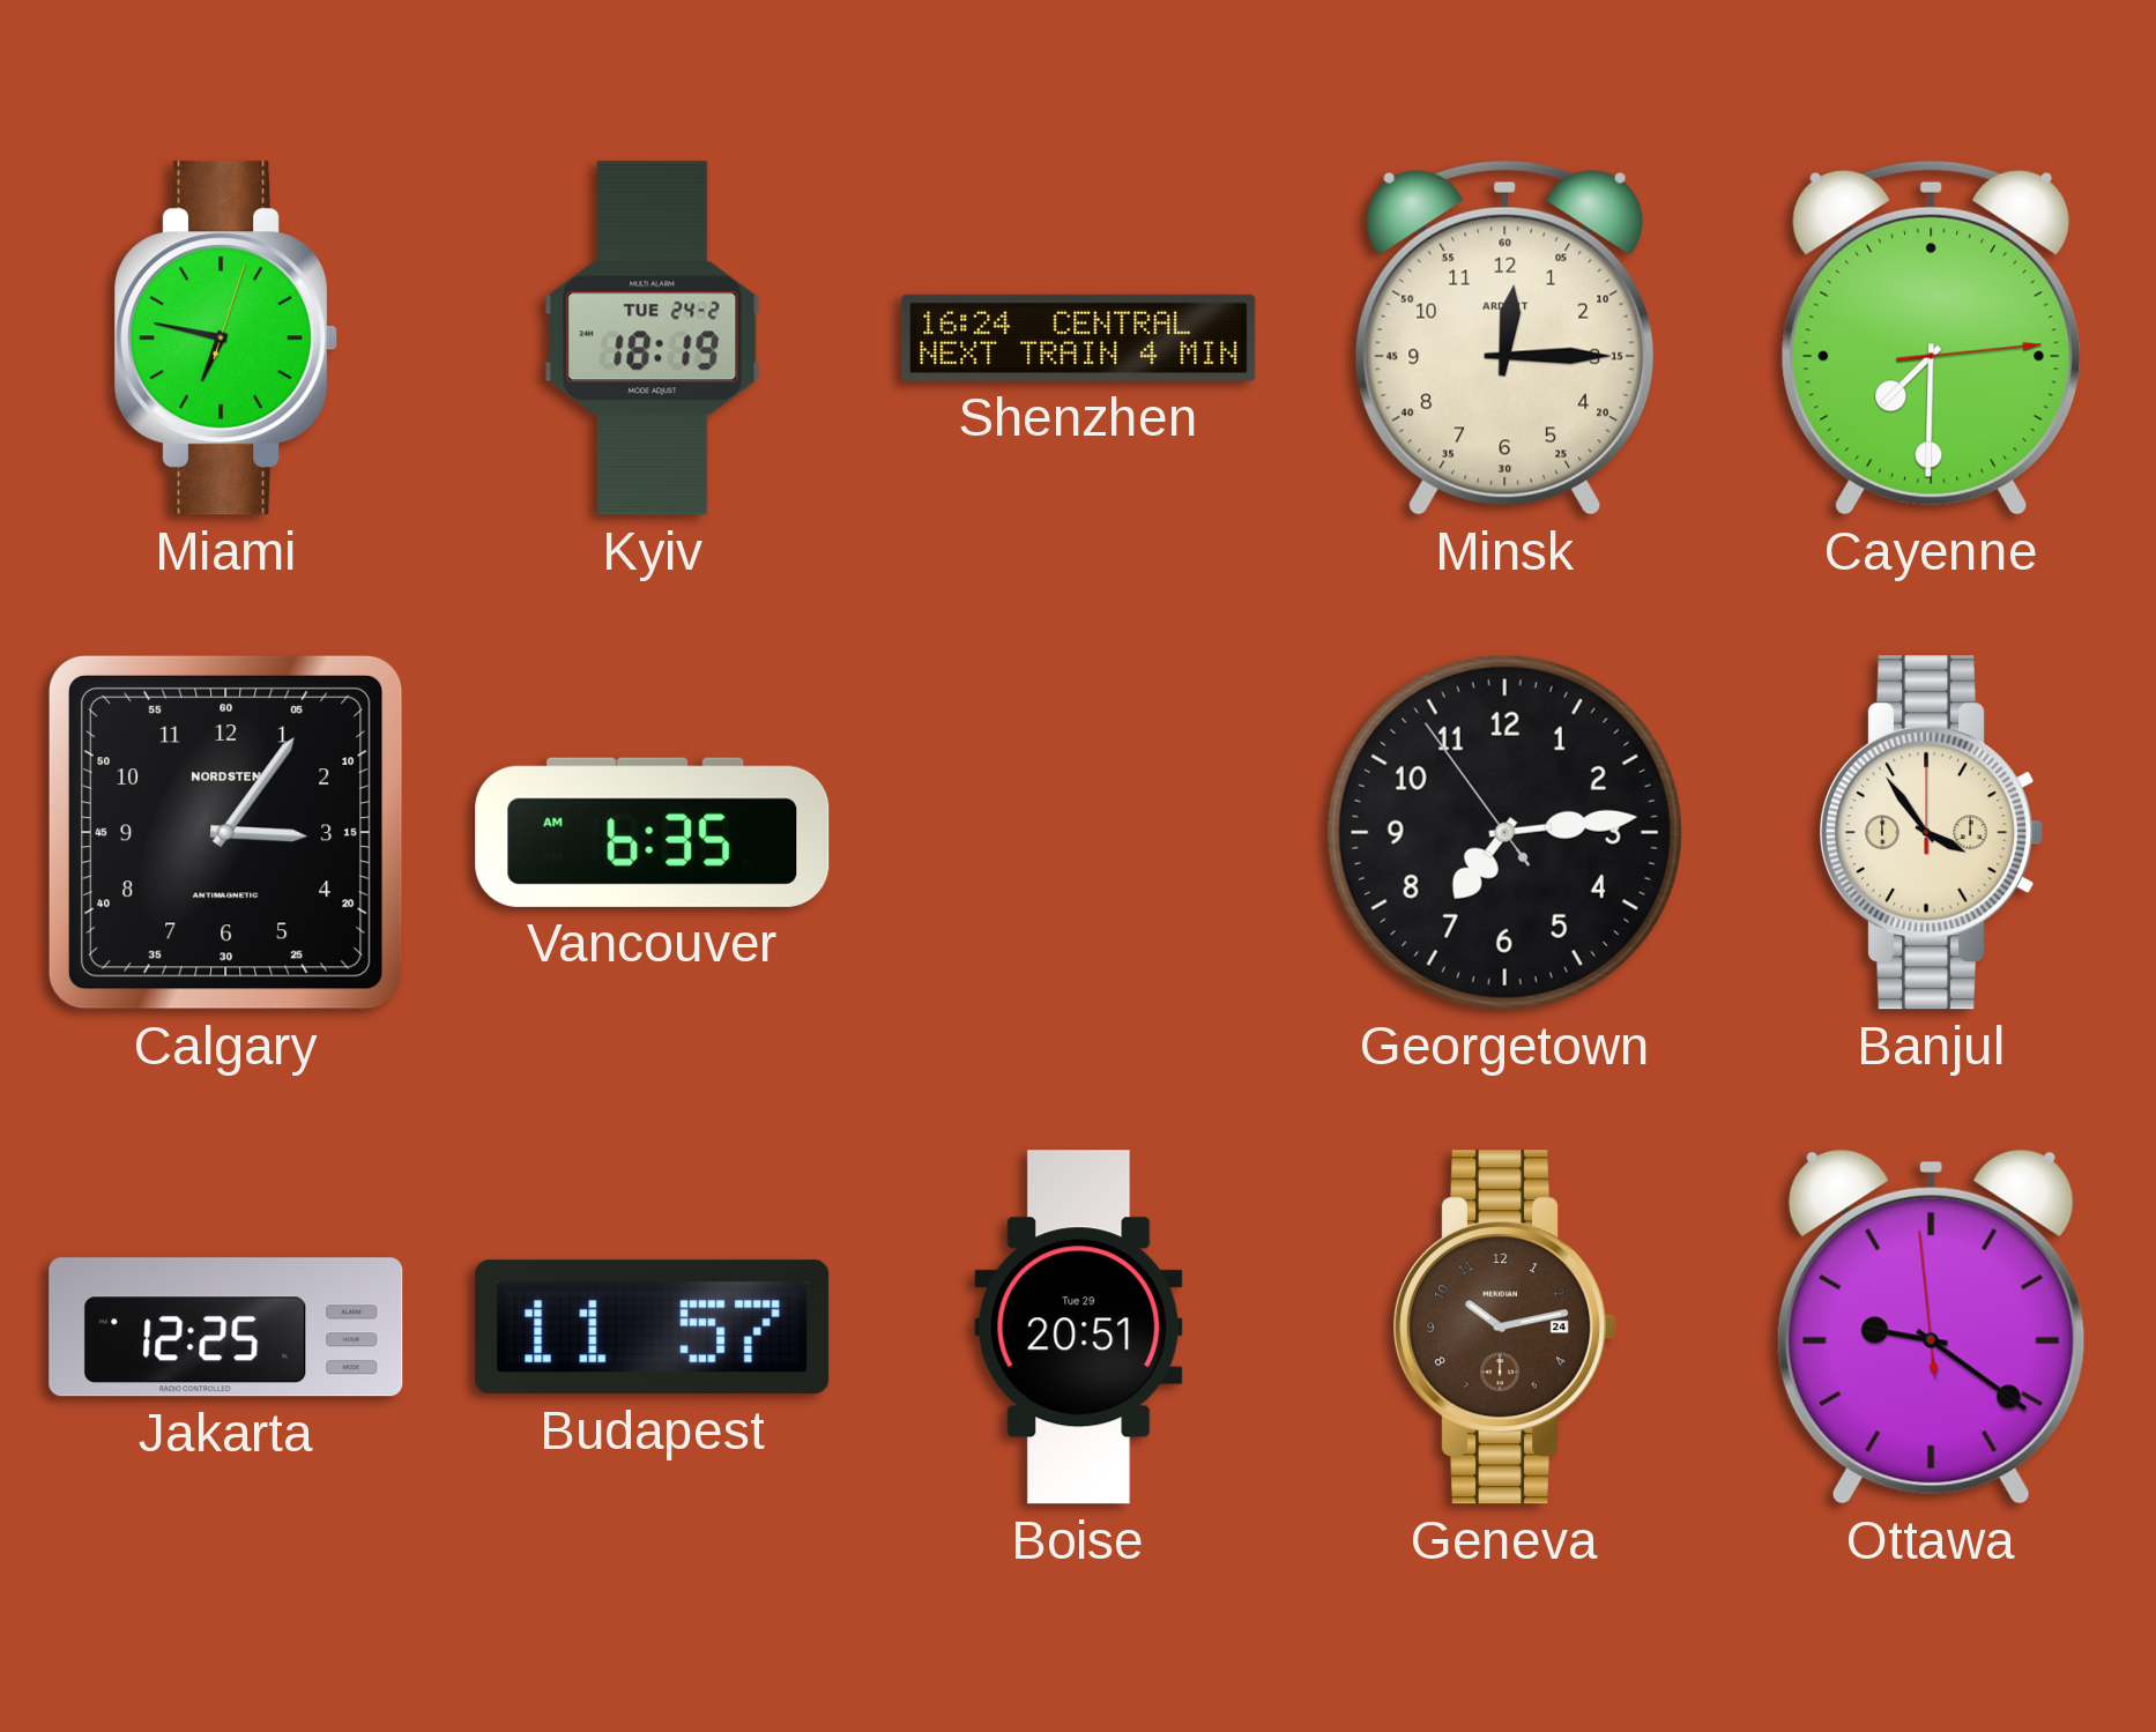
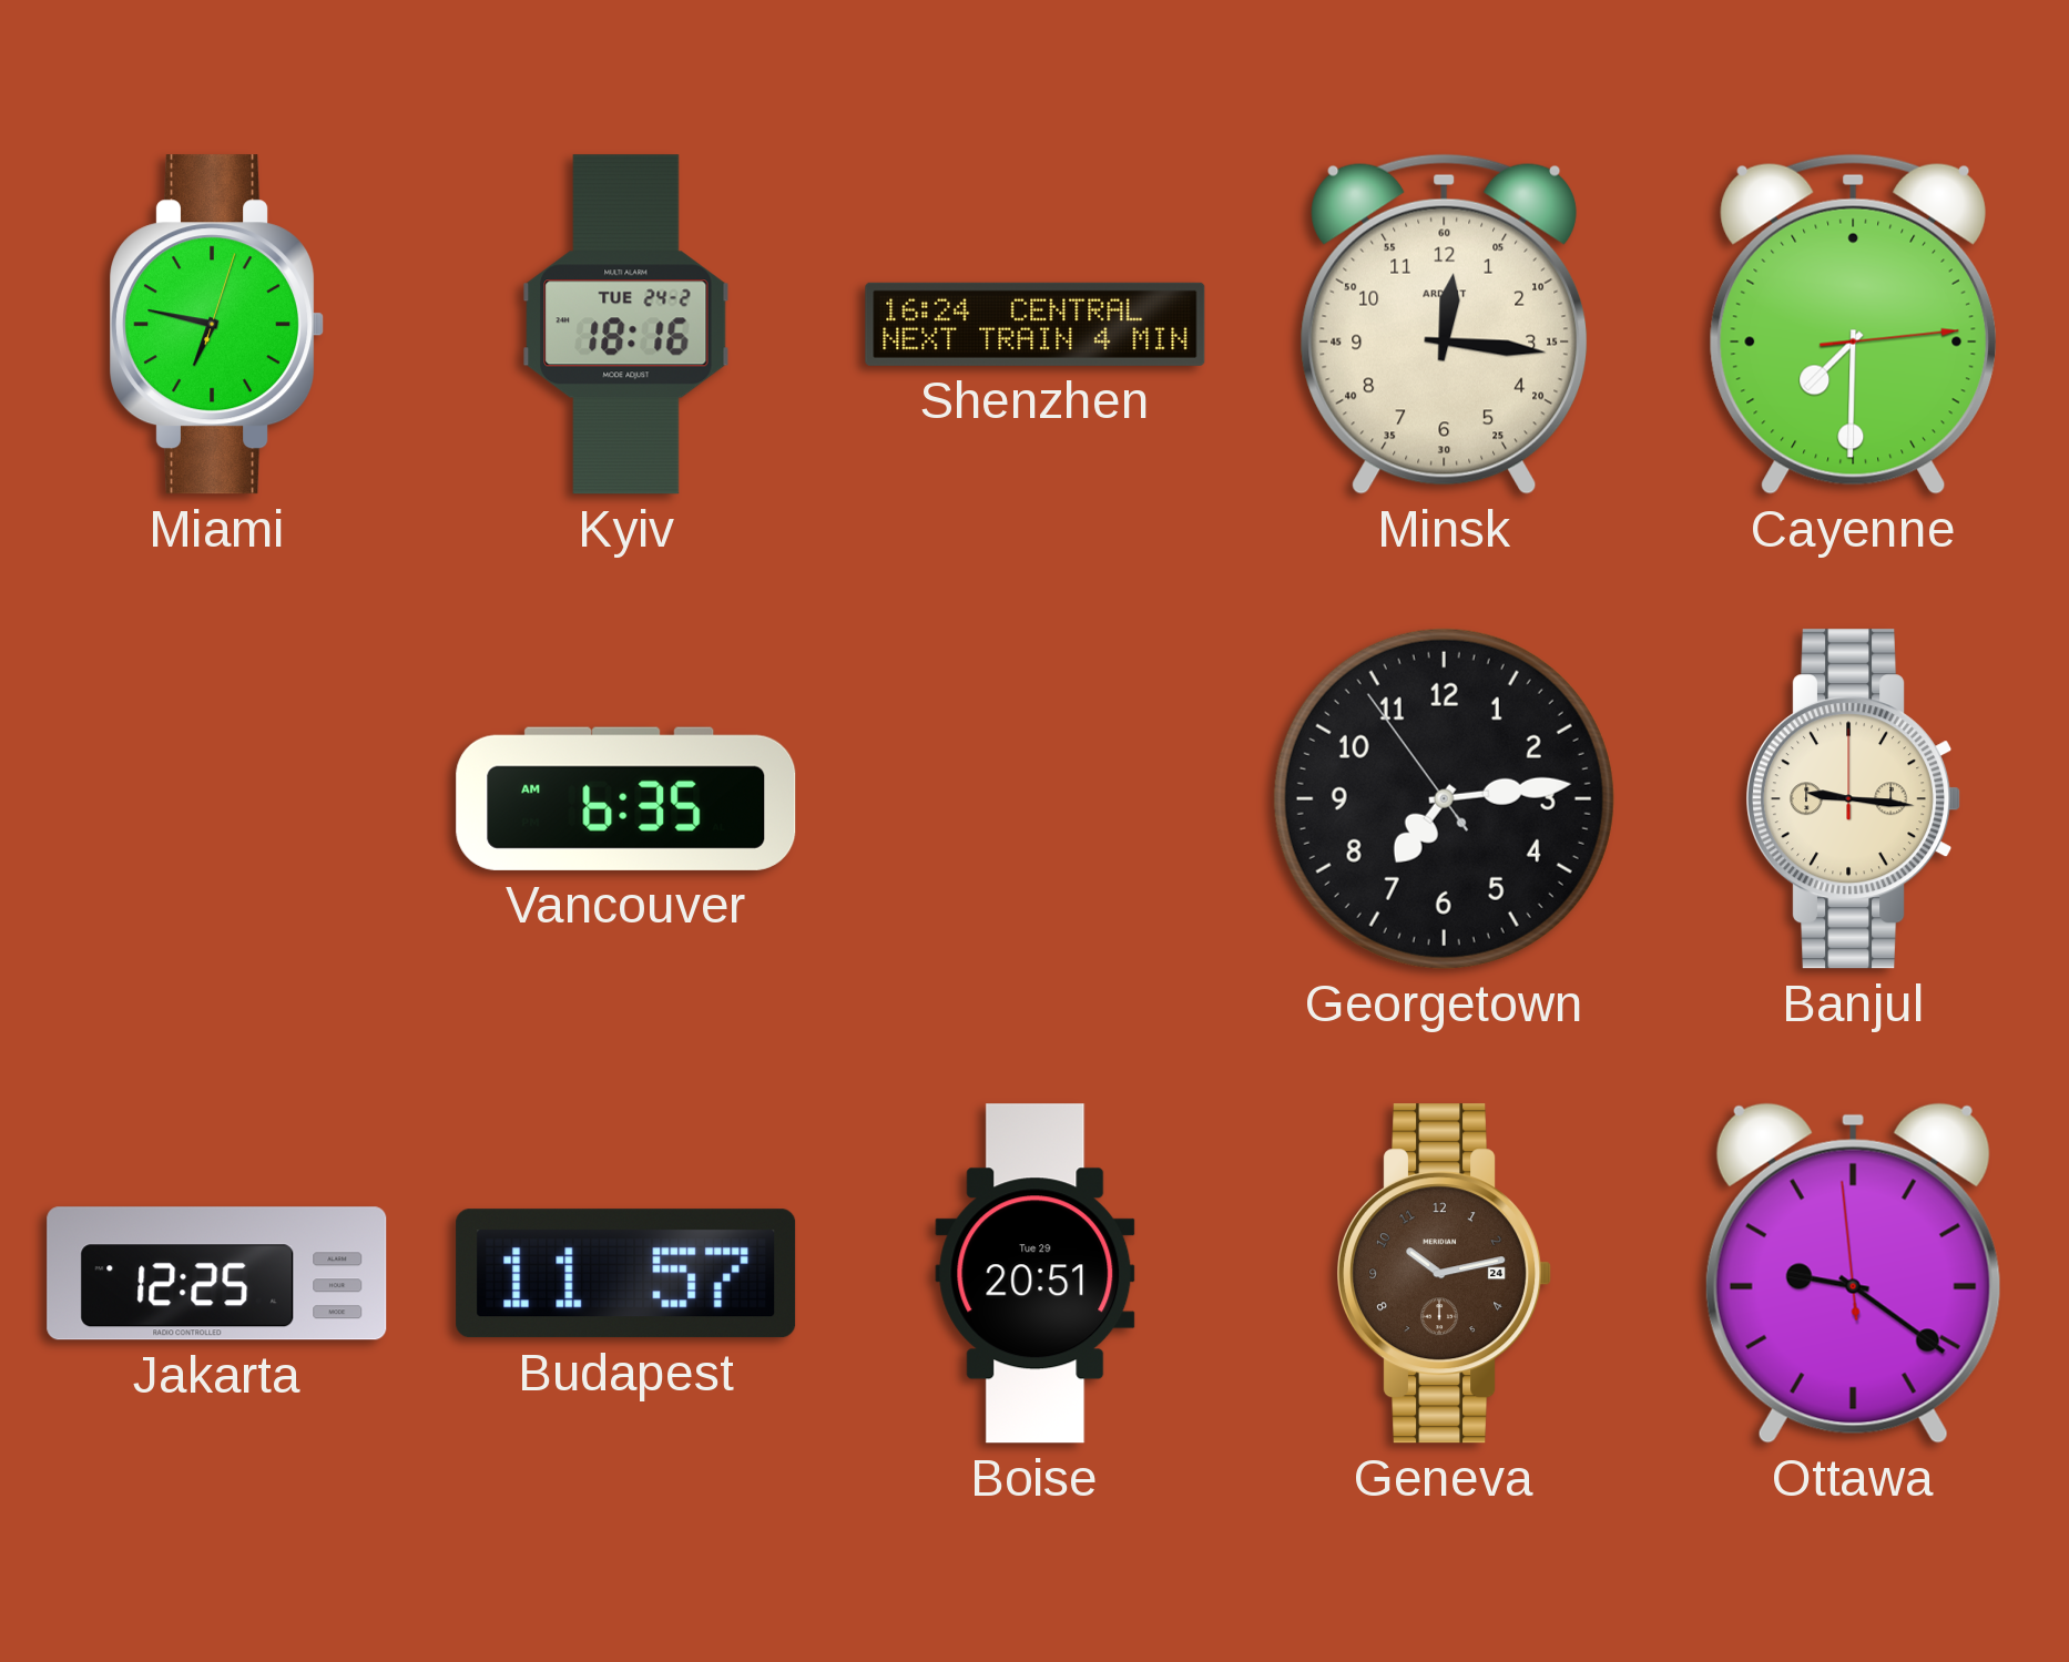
Kyiv: 18:19 -> 18:16
Minsk: 12:15 -> 12:16
Calgary: 3:06 -> none
Banjul: 3:54 -> 9:16
